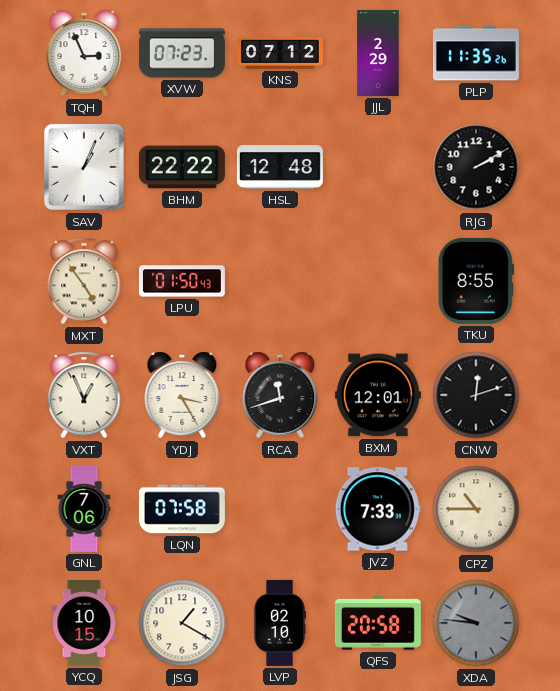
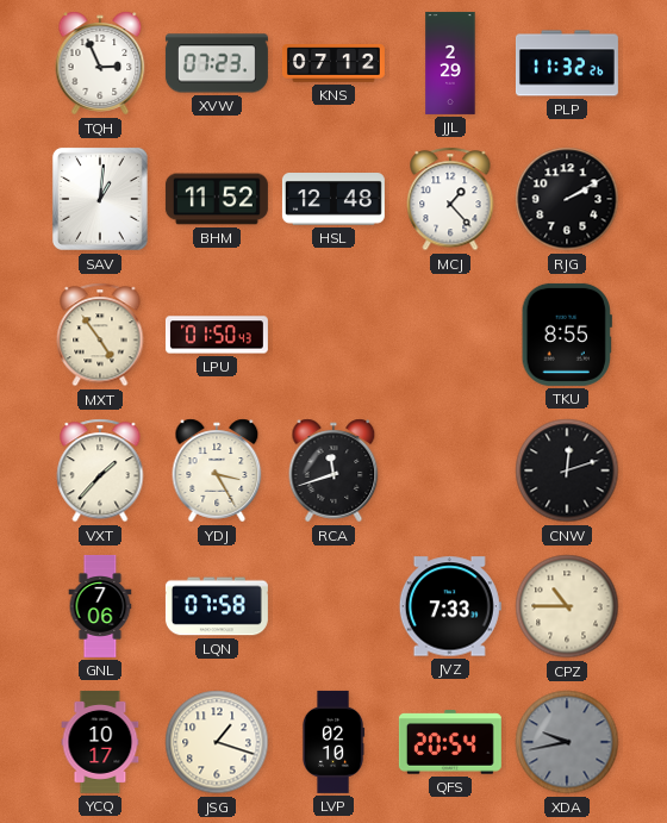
PLP: 11:35 -> 11:32
SAV: 1:04 -> 1:01
BHM: 22:22 -> 11:52
MCJ: none -> 1:23
VXT: 12:56 -> 1:37
BXM: 12:01 -> none
YCQ: 10:15 -> 10:17
JSG: 1:20 -> 1:18
QFS: 20:58 -> 20:54
XDA: 9:46 -> 9:43
